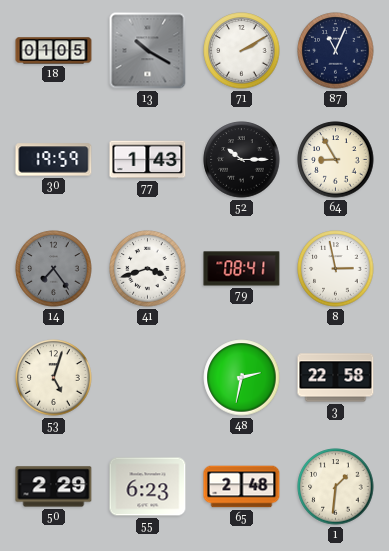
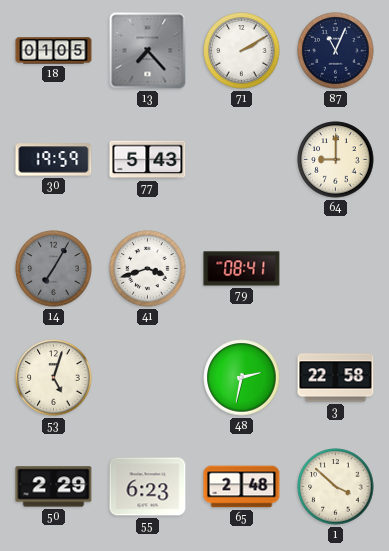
13: 10:20 -> 7:23
77: 1:43 -> 5:43
52: 10:15 -> none
64: 8:55 -> 9:00
14: 7:24 -> 7:05
8: 2:58 -> none
1: 1:31 -> 3:52
